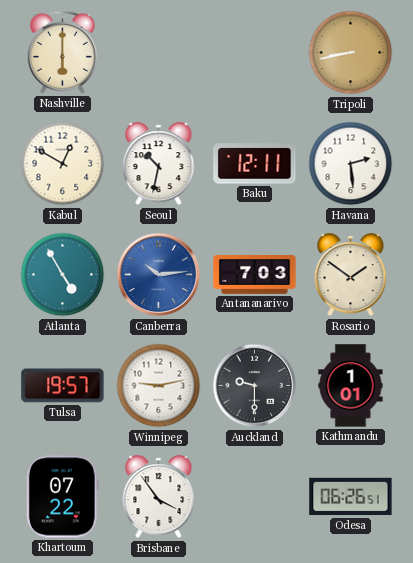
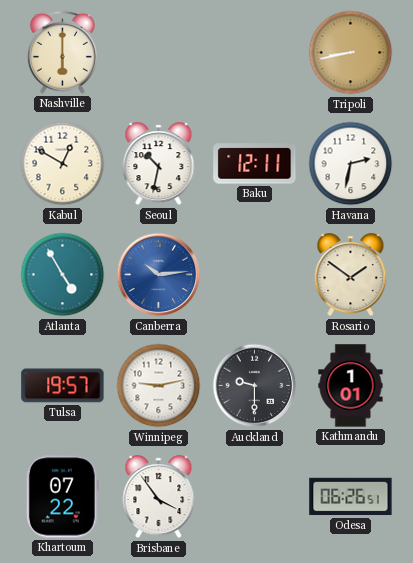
Havana: 2:29 -> 2:32
Antananarivo: 7:03 -> none
